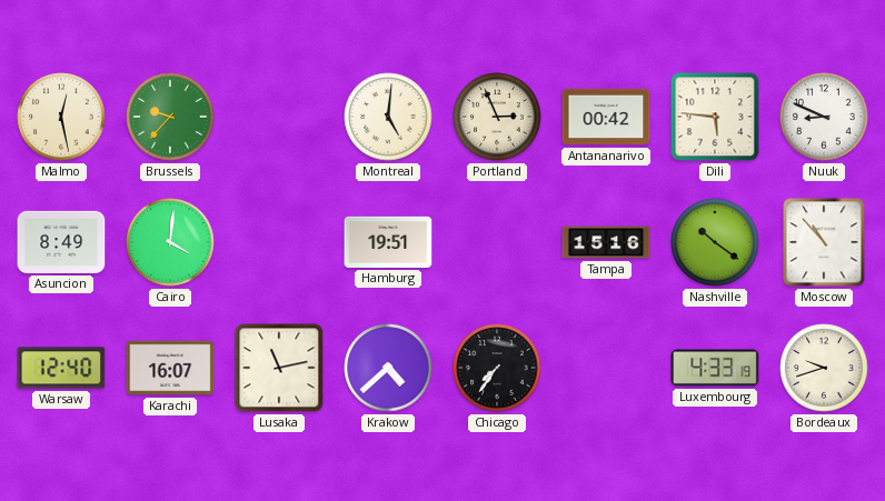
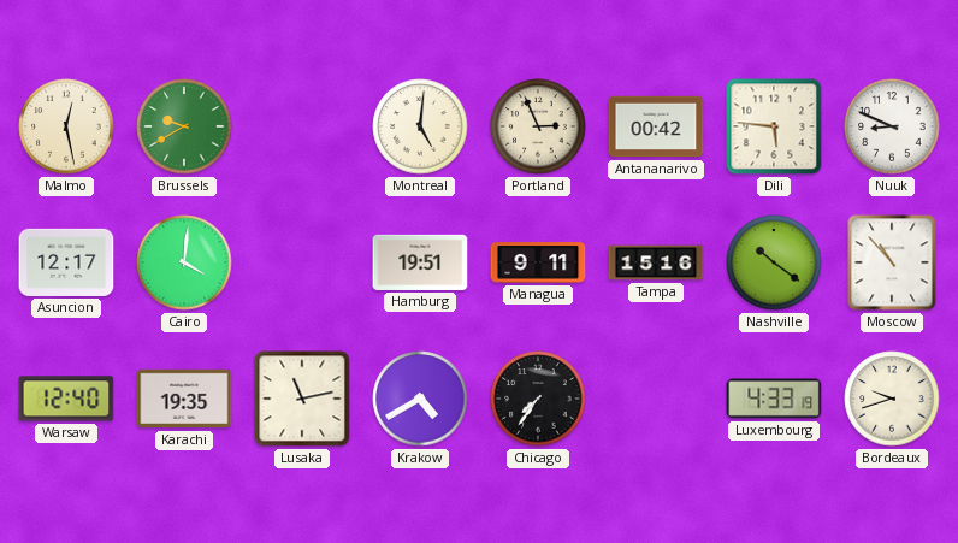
Brussels: 9:37 -> 9:40
Asuncion: 8:49 -> 12:17
Managua: none -> 9:11
Karachi: 16:07 -> 19:35
Krakow: 4:38 -> 4:40
